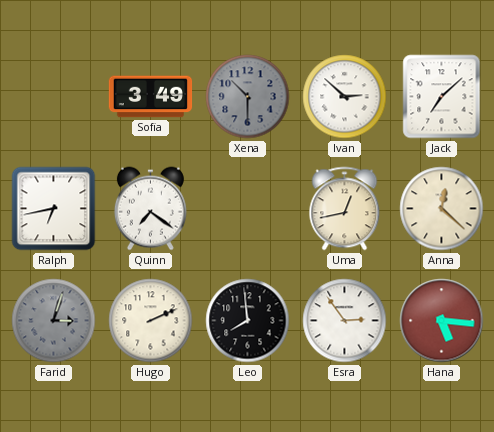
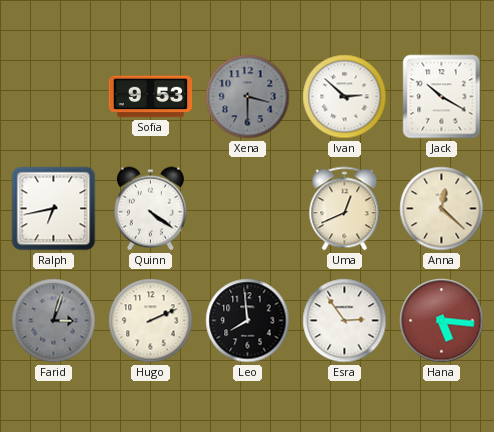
Sofia: 3:49 -> 9:53
Xena: 10:30 -> 3:30
Jack: 7:08 -> 10:20
Quinn: 7:21 -> 4:21
Uma: 12:43 -> 12:41
